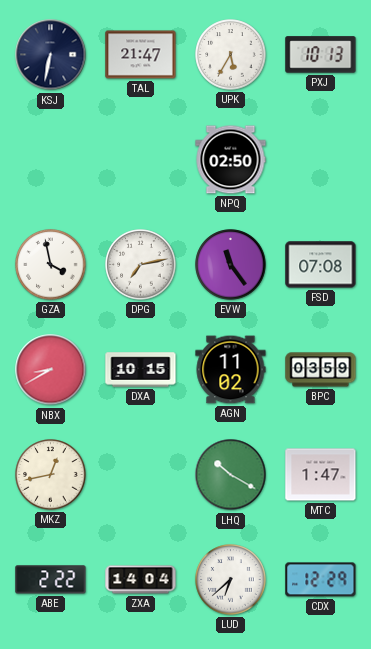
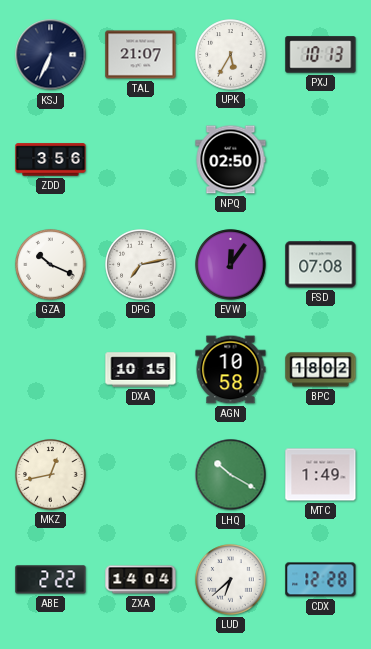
KSJ: 6:32 -> 6:34
TAL: 21:47 -> 21:07
ZDD: none -> 3:56
GZA: 3:58 -> 10:19
EVW: 11:24 -> 12:06
NBX: 8:40 -> none
AGN: 11:02 -> 10:58
BPC: 03:59 -> 18:02
MTC: 1:47 -> 1:49
CDX: 12:29 -> 12:28
